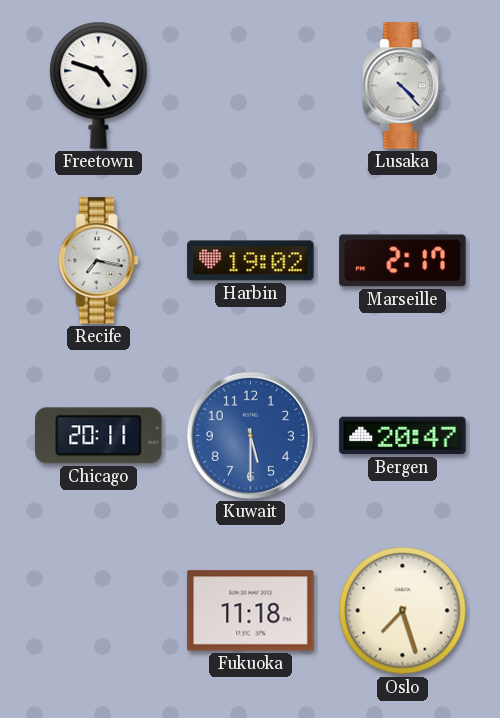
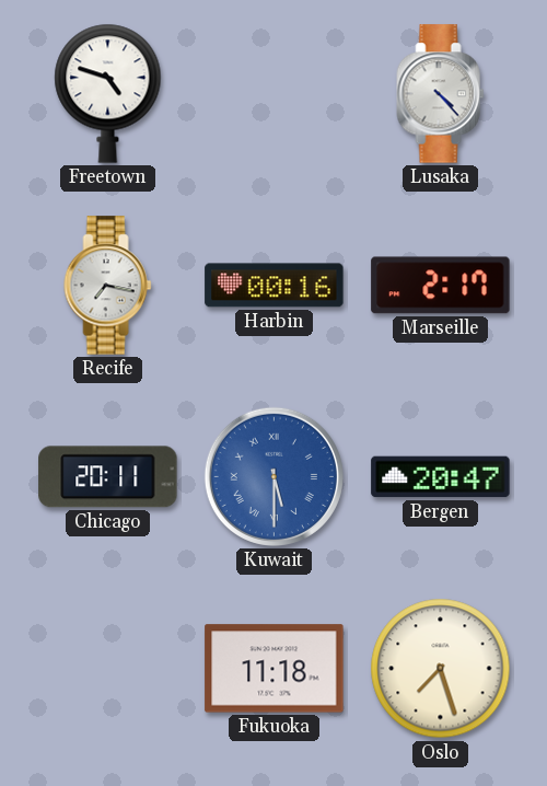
Harbin: 19:02 -> 00:16
Kuwait numerals: Arabic -> Roman
